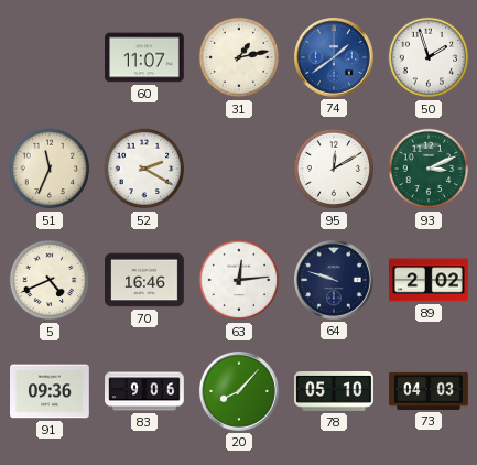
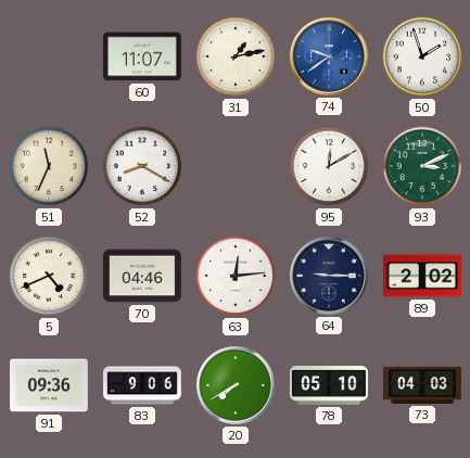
74: 1:39 -> 9:39
52: 2:20 -> 8:20
70: 16:46 -> 04:46
64: 9:48 -> 9:15
20: 8:07 -> 7:40
